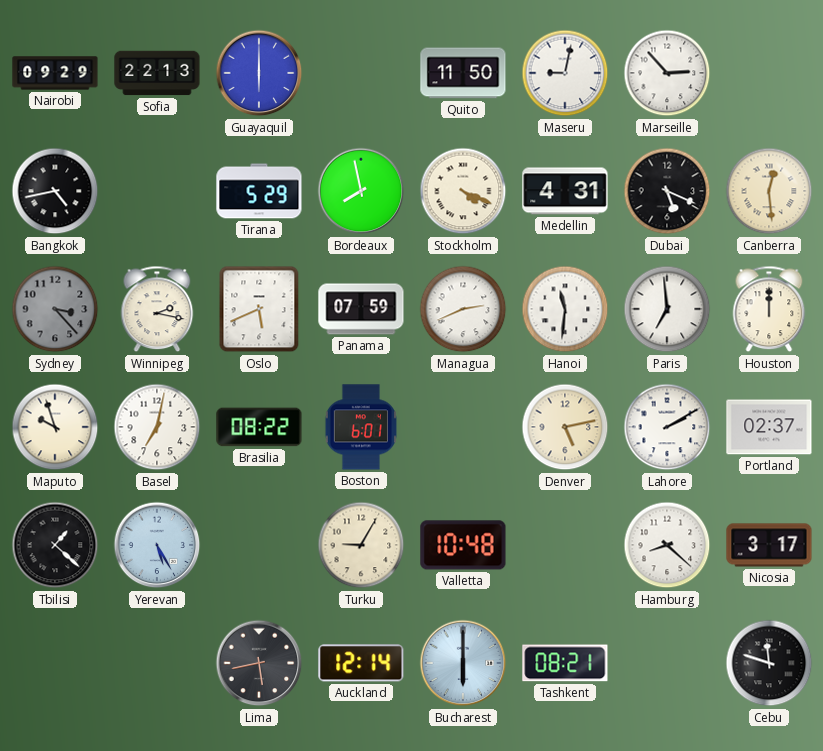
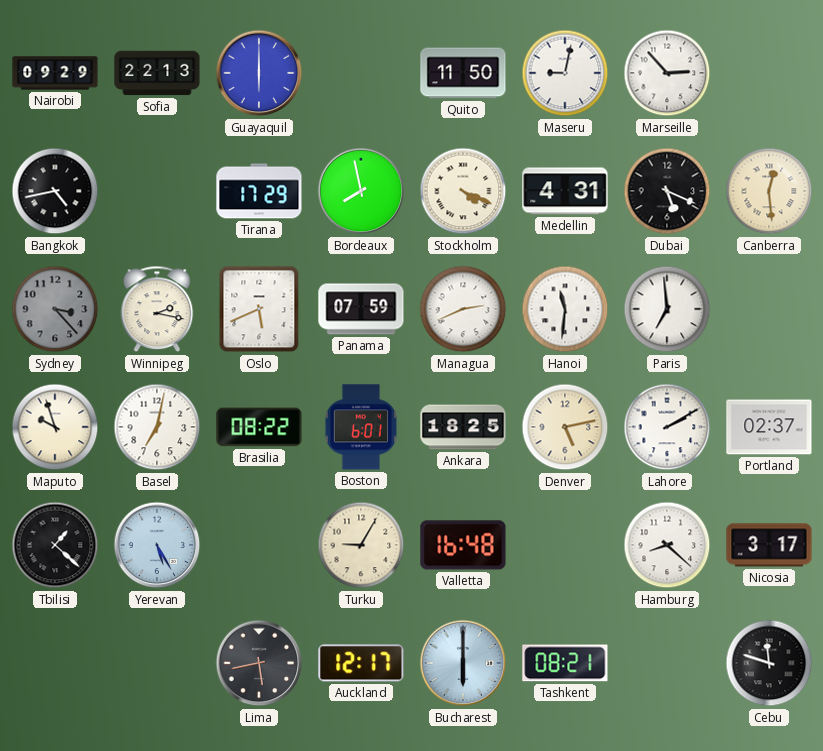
Tirana: 5:29 -> 17:29
Houston: 12:00 -> none
Ankara: none -> 18:25
Valletta: 10:48 -> 16:48
Auckland: 12:14 -> 12:17
